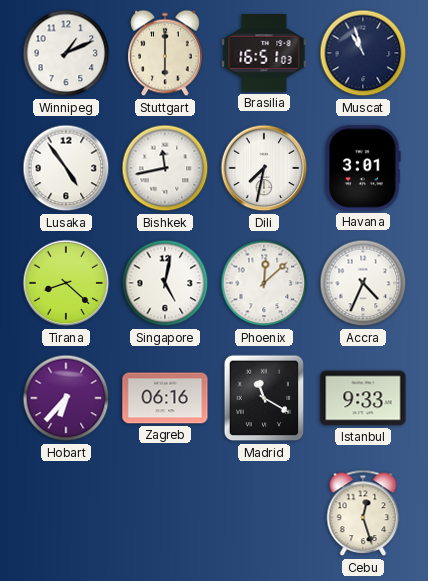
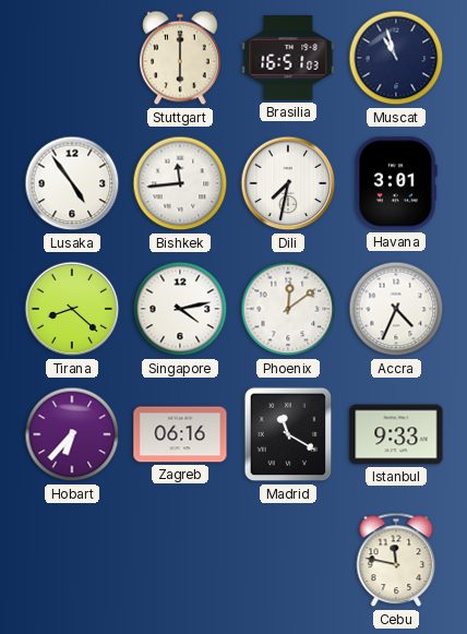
Winnipeg: 1:11 -> none
Bishkek: 11:43 -> 11:44
Singapore: 5:02 -> 4:13
Phoenix: 12:08 -> 12:09
Cebu: 12:27 -> 11:47
